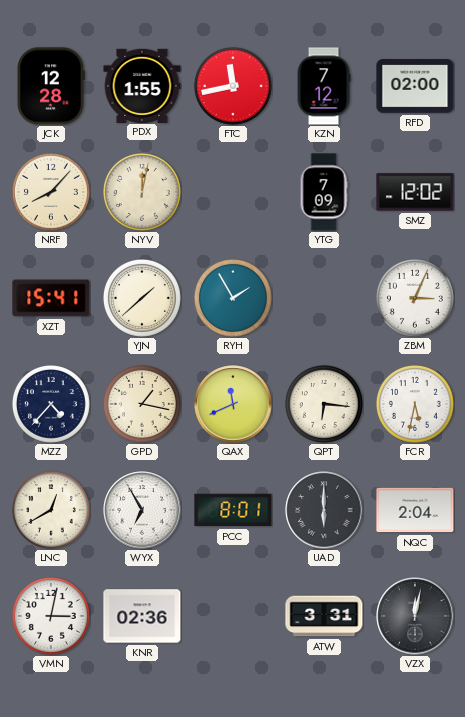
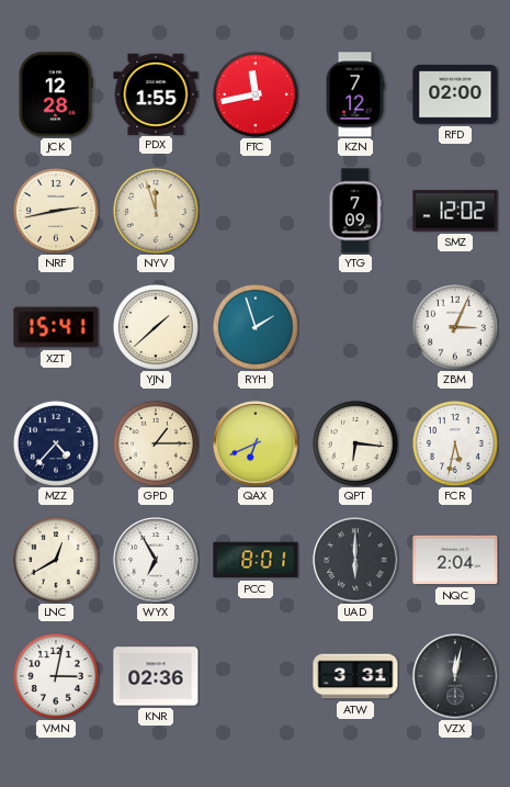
NRF: 8:07 -> 2:43
NYV: 12:02 -> 11:57
RYH: 1:55 -> 1:57
GPD: 1:17 -> 1:15
QAX: 11:41 -> 6:41
